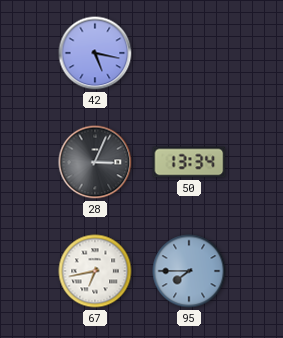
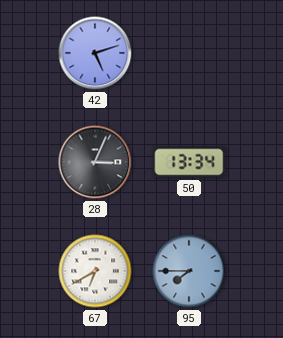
42: 5:17 -> 5:12
67: 6:43 -> 6:40
